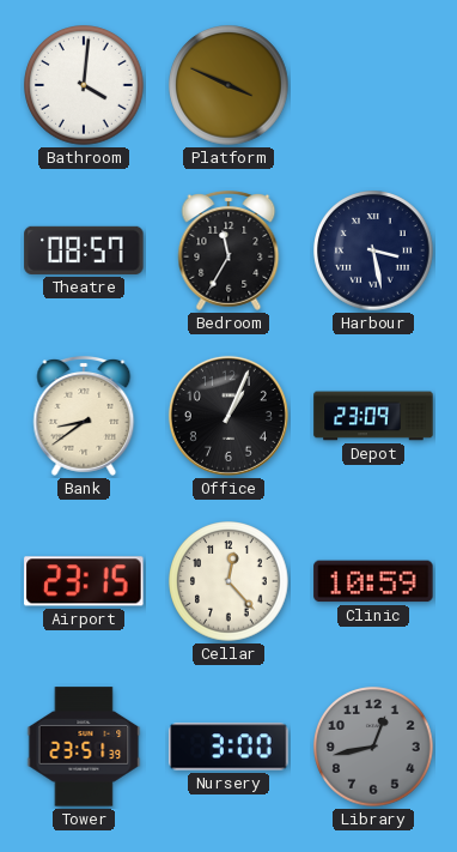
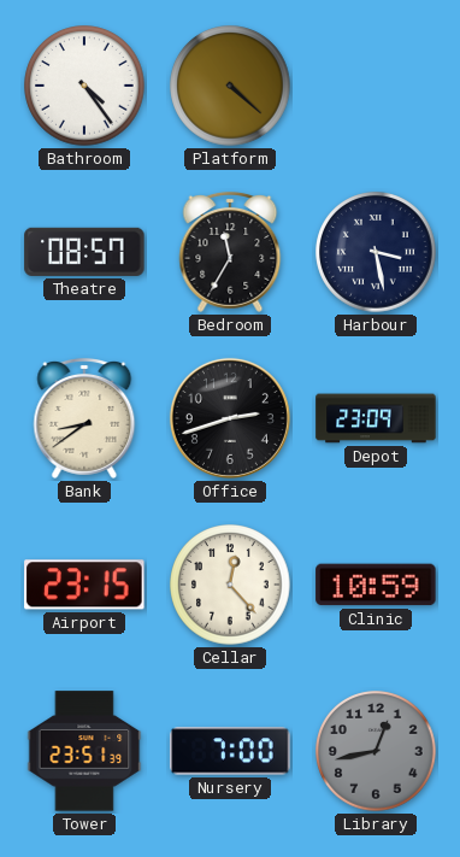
Bathroom: 4:01 -> 4:24
Platform: 3:49 -> 4:22
Office: 1:04 -> 2:42
Nursery: 3:00 -> 7:00
